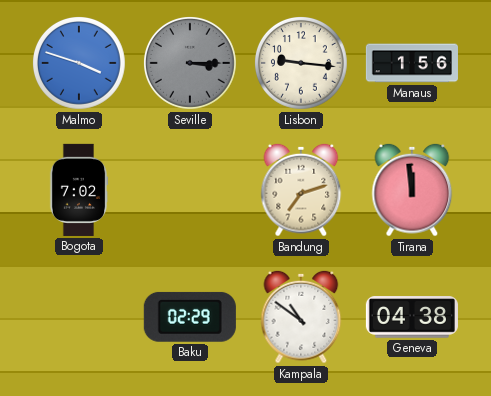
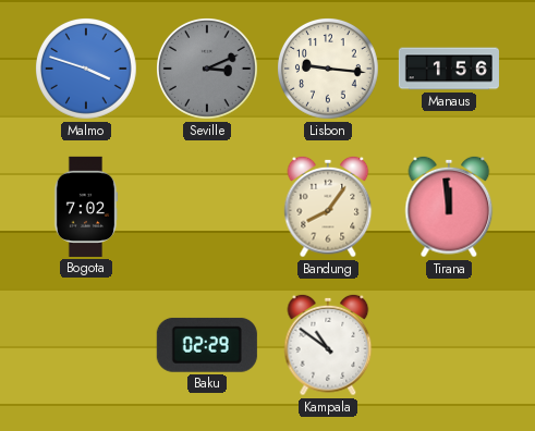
Seville: 3:15 -> 3:11
Bandung: 7:12 -> 8:06
Geneva: 04:38 -> none
